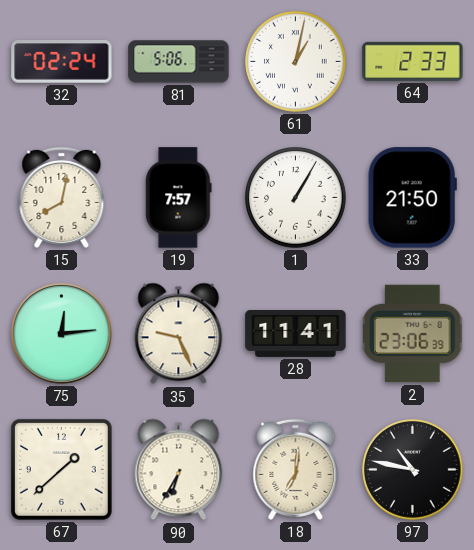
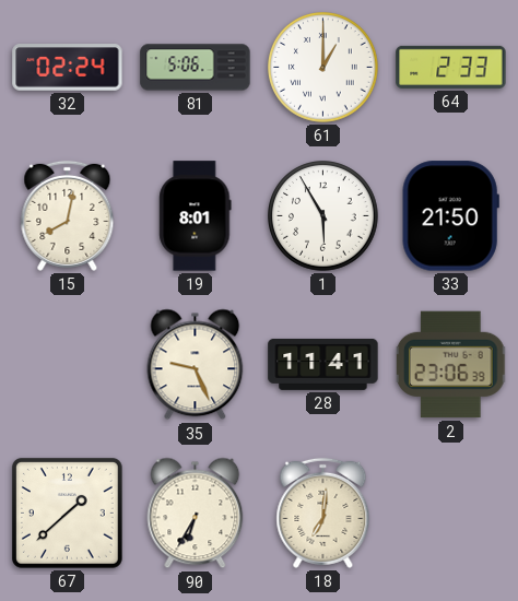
61: 1:02 -> 1:00
19: 7:57 -> 8:01
1: 1:05 -> 5:55
75: 12:14 -> none
97: 10:47 -> none
